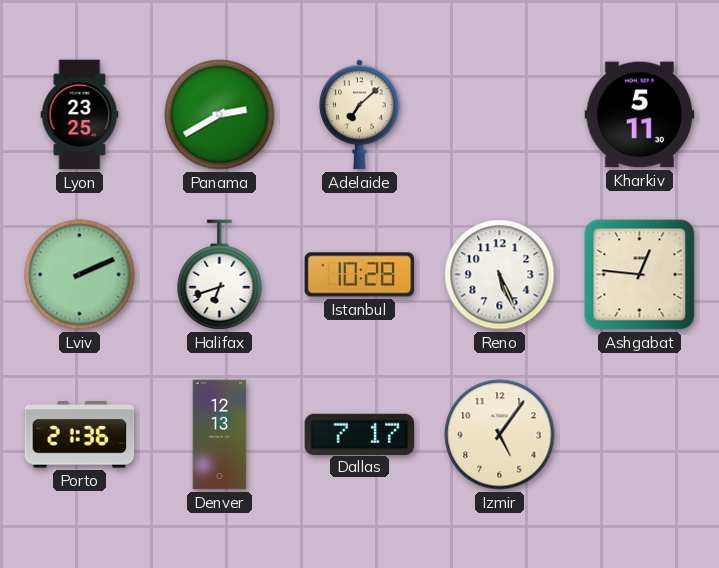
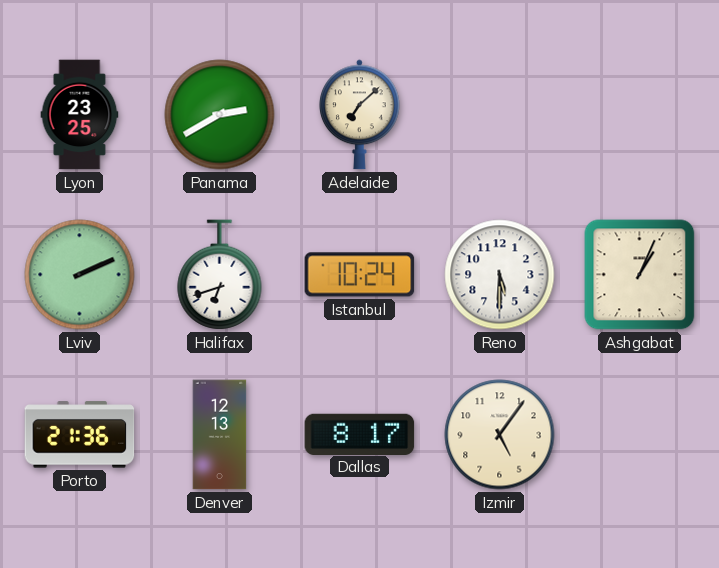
Kharkiv: 5:11 -> none
Istanbul: 10:28 -> 10:24
Reno: 5:26 -> 5:30
Ashgabat: 12:46 -> 1:04
Dallas: 7:17 -> 8:17
